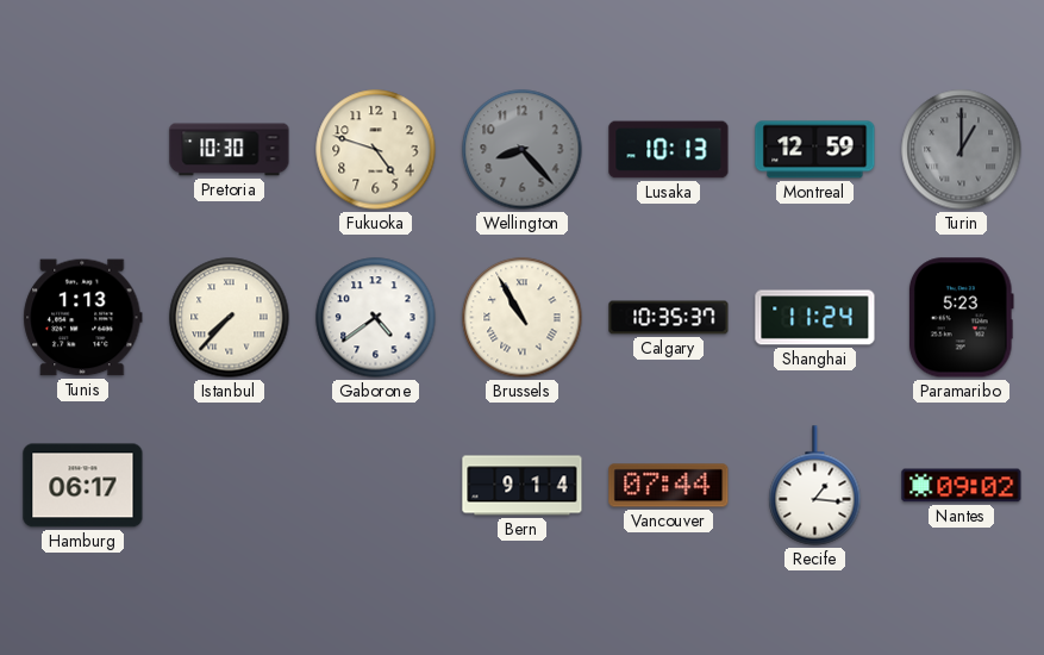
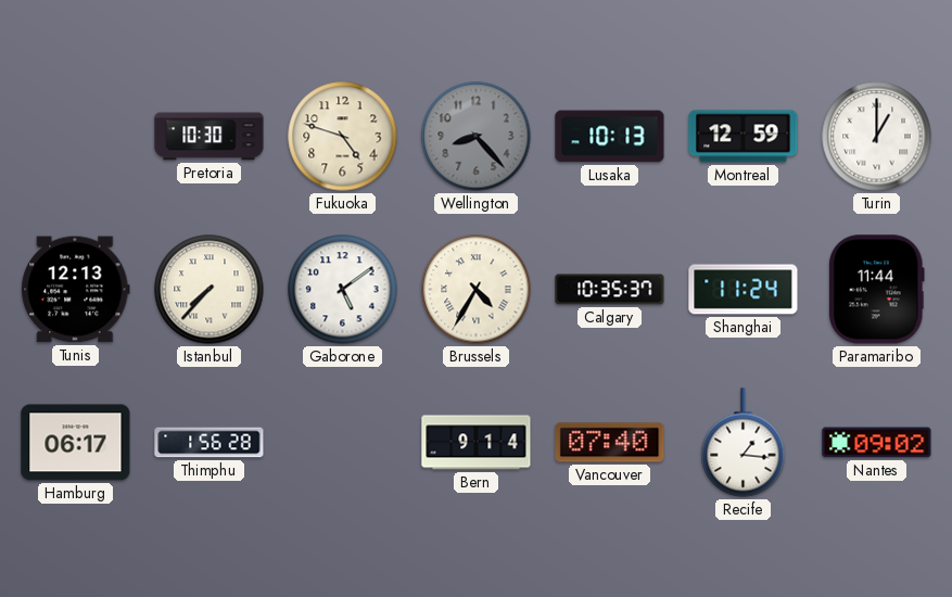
Turin dial: grey -> white
Tunis: 1:13 -> 12:13
Gaborone: 4:39 -> 5:09
Brussels: 10:55 -> 4:35
Paramaribo: 5:23 -> 11:44
Thimphu: none -> 1:56
Vancouver: 07:44 -> 07:40
